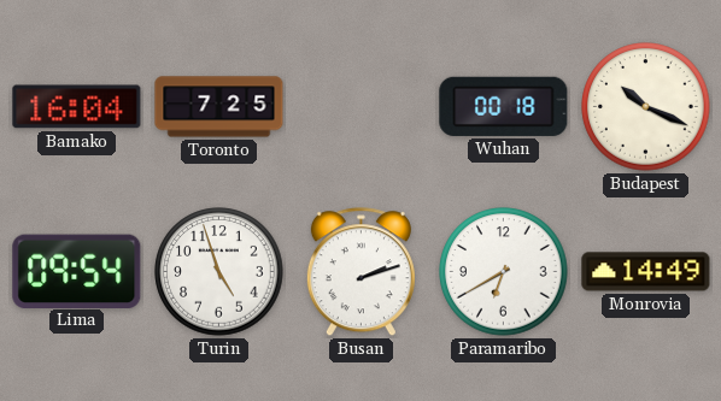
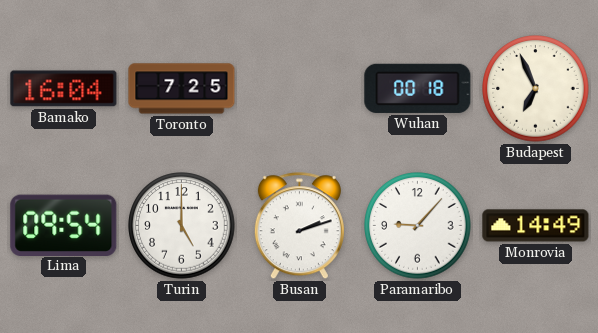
Budapest: 10:19 -> 6:56
Turin: 4:57 -> 5:00
Paramaribo: 6:40 -> 9:07
